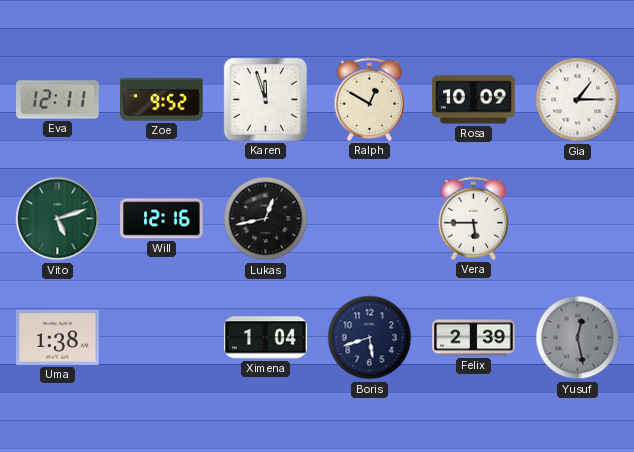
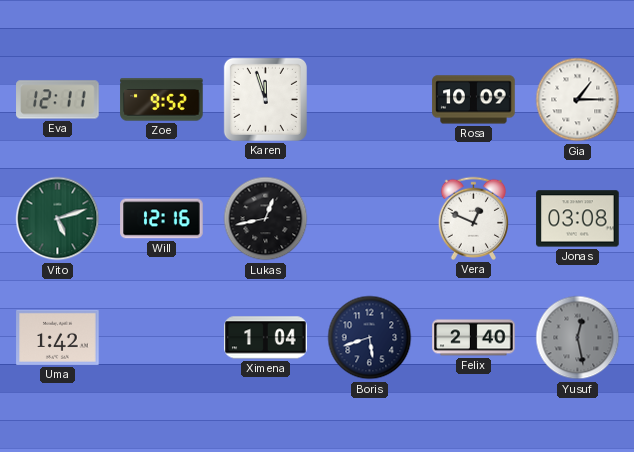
Ralph: 12:50 -> none
Vera: 5:45 -> 12:49
Jonas: none -> 03:08
Uma: 1:38 -> 1:42
Felix: 2:39 -> 2:40
